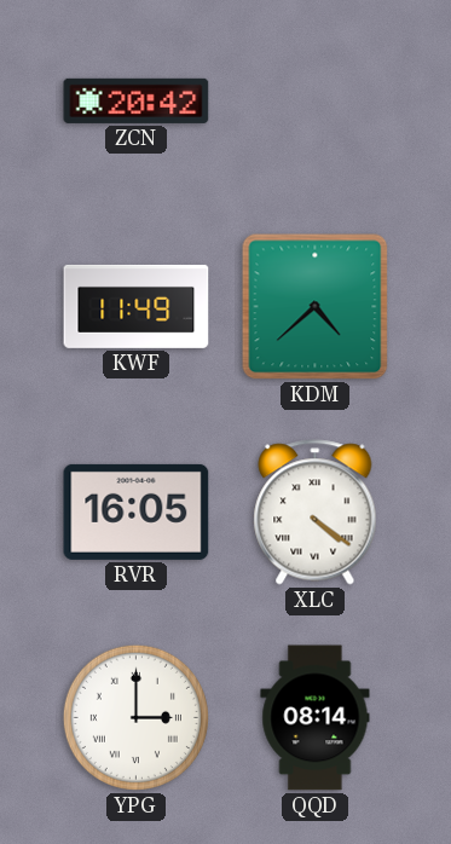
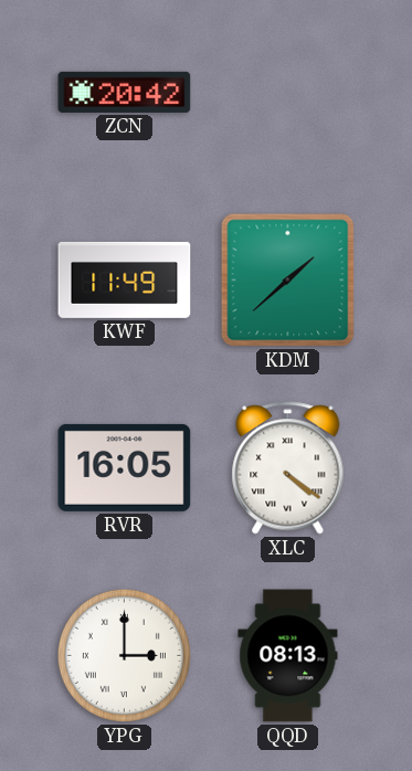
KDM: 4:38 -> 1:38
QQD: 08:14 -> 08:13
